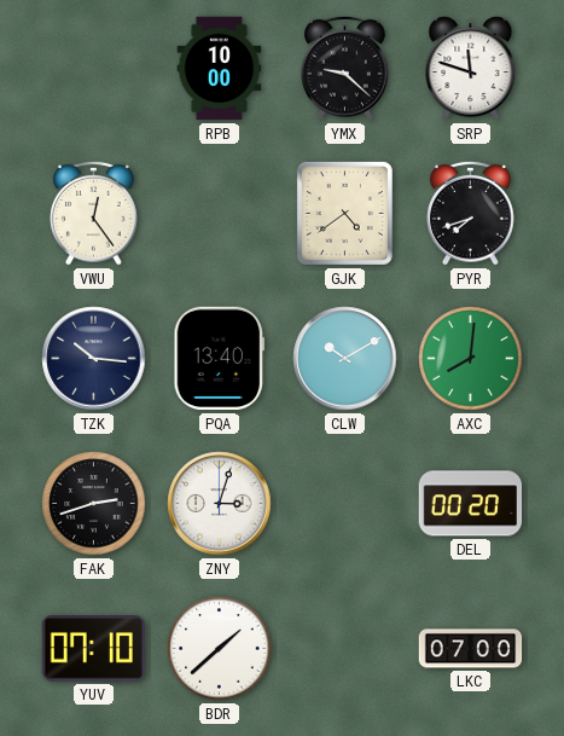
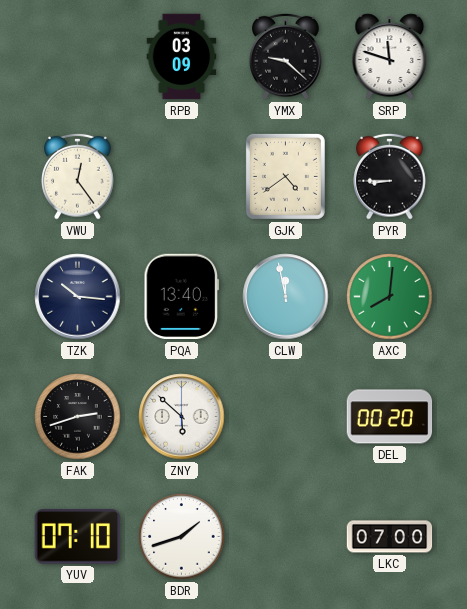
RPB: 10:00 -> 03:09
PYR: 7:42 -> 8:45
CLW: 10:10 -> 11:58
ZNY: 3:03 -> 5:52
BDR: 1:38 -> 1:42
